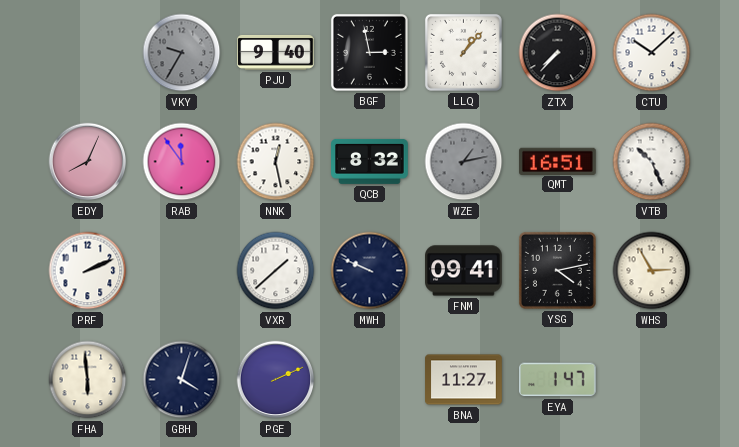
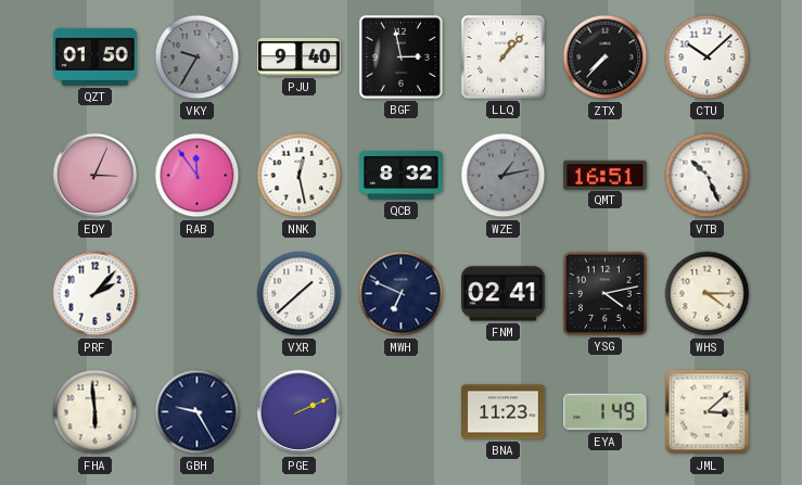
QZT: none -> 01:50
EDY: 8:04 -> 3:04
PRF: 2:11 -> 2:07
MWH: 9:49 -> 6:49
FNM: 09:41 -> 02:41
WHS: 2:55 -> 4:15
GBH: 4:03 -> 9:25
BNA: 11:27 -> 11:23
EYA: 1:47 -> 1:49
JML: none -> 3:08
